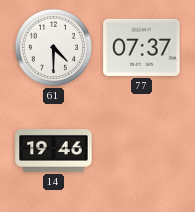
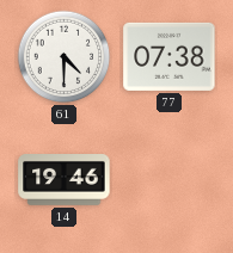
77: 07:37 -> 07:38
